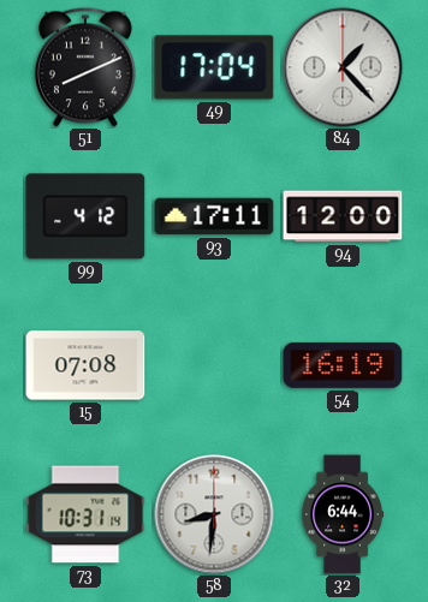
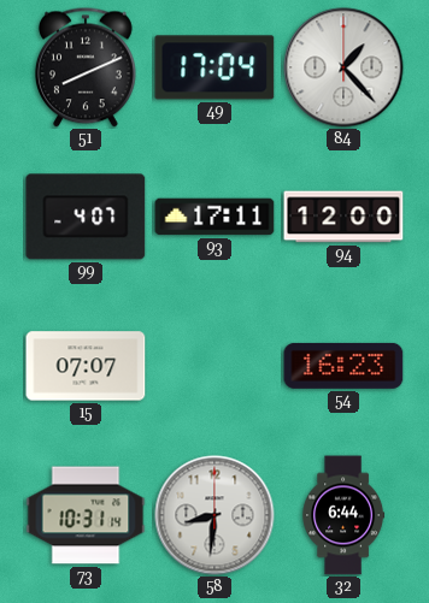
99: 4:12 -> 4:07
15: 07:08 -> 07:07
54: 16:19 -> 16:23
